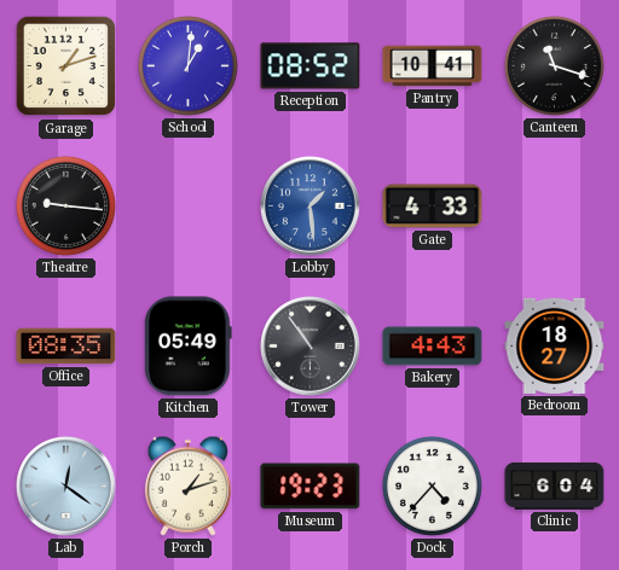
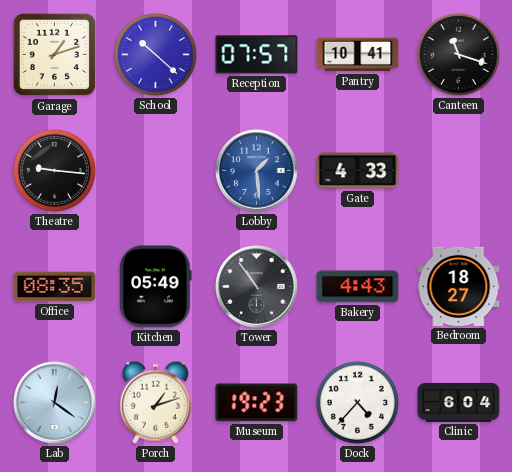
School: 1:01 -> 10:22
Reception: 08:52 -> 07:57
